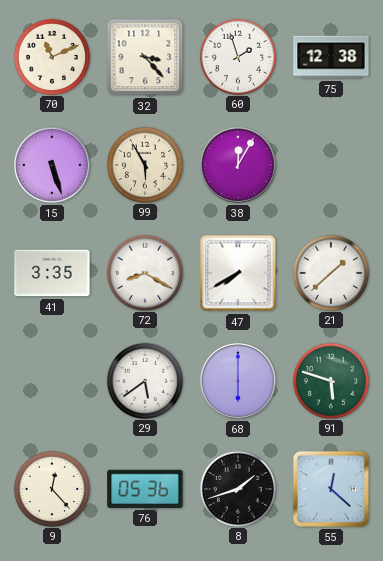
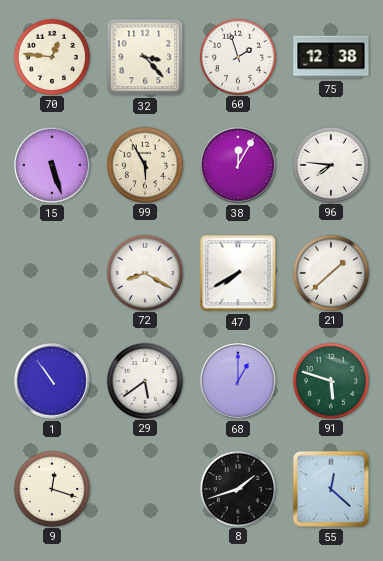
70: 11:11 -> 12:46
96: none -> 7:46
41: 3:35 -> none
1: none -> 10:54
68: 6:00 -> 1:00
9: 12:23 -> 12:18
76: 05:36 -> none
